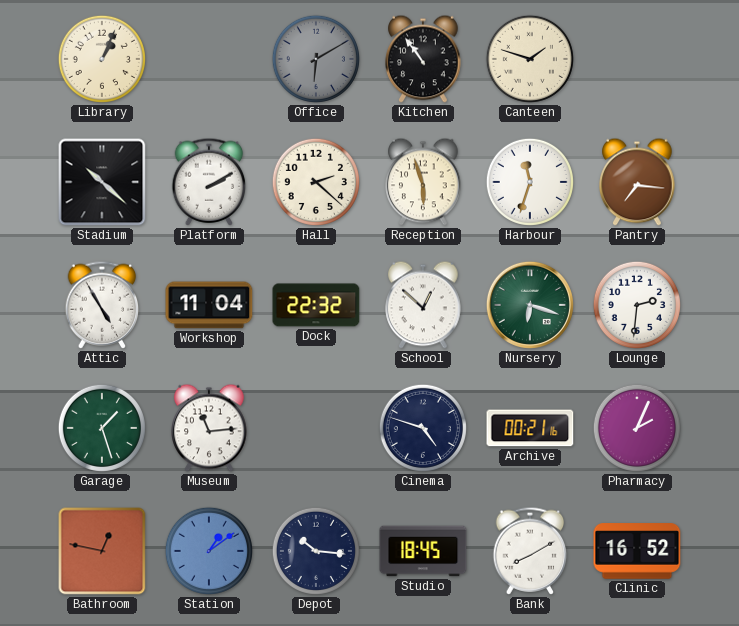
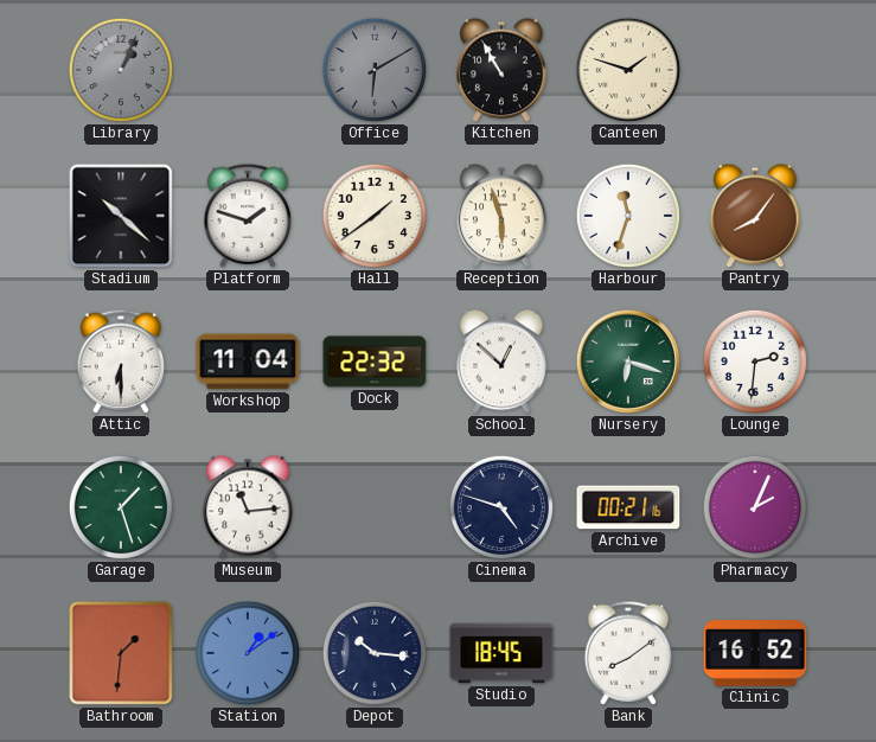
Library dial: cream -> grey
Kitchen: 10:54 -> 10:55
Platform: 2:10 -> 1:48
Hall: 2:22 -> 1:39
Pantry: 7:16 -> 8:06
Attic: 4:55 -> 6:30
Bathroom: 12:47 -> 1:31
Bank: 8:10 -> 8:09
